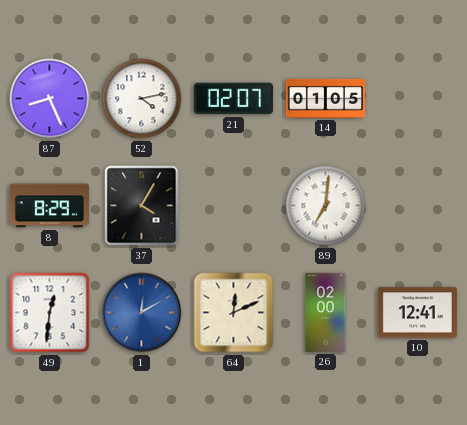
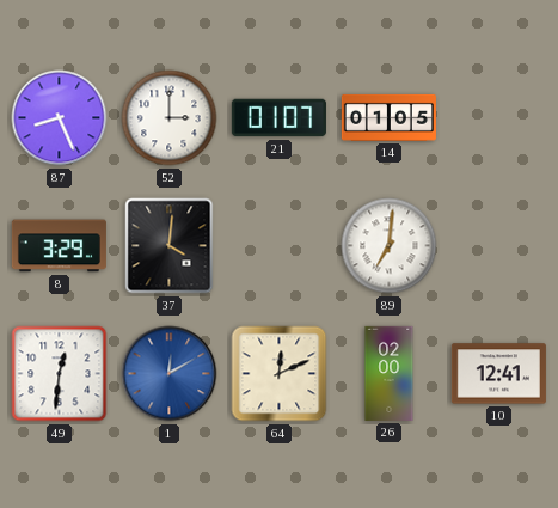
52: 4:13 -> 3:00
21: 02:07 -> 01:07
8: 8:29 -> 3:29
37: 4:05 -> 4:01
